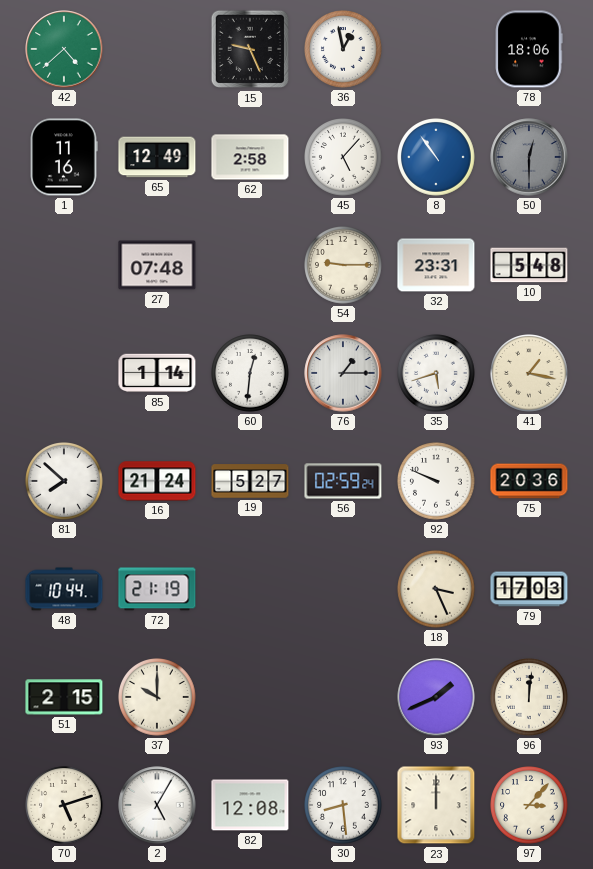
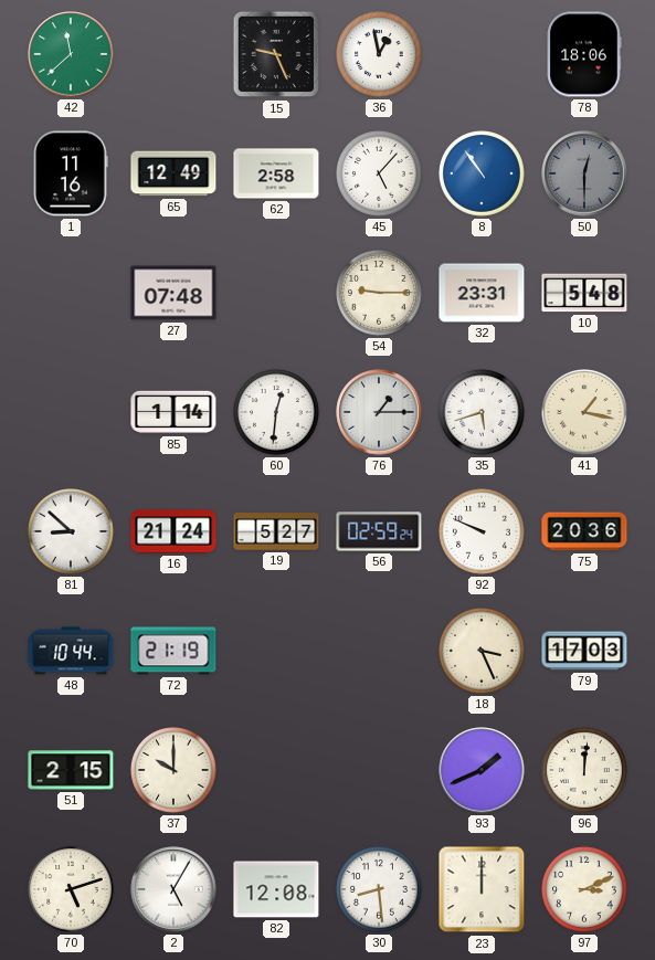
42: 4:38 -> 11:38
81: 7:52 -> 8:52
97: 3:07 -> 3:11
